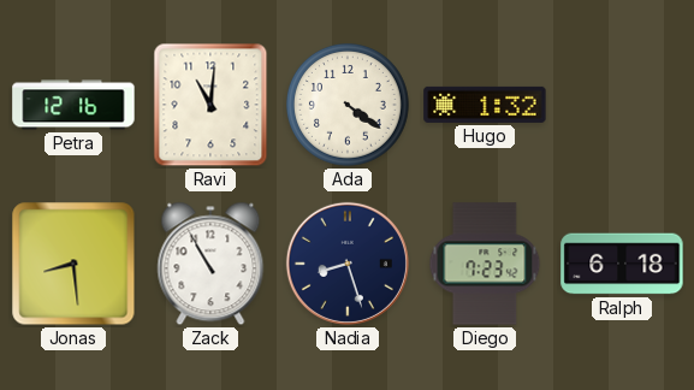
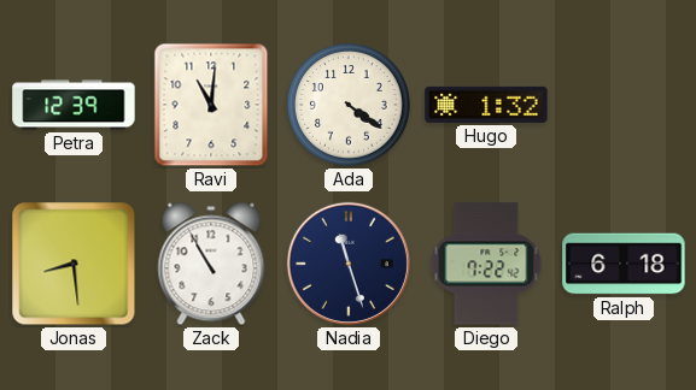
Petra: 12:16 -> 12:39
Nadia: 8:27 -> 11:27
Diego: 7:23 -> 7:22
